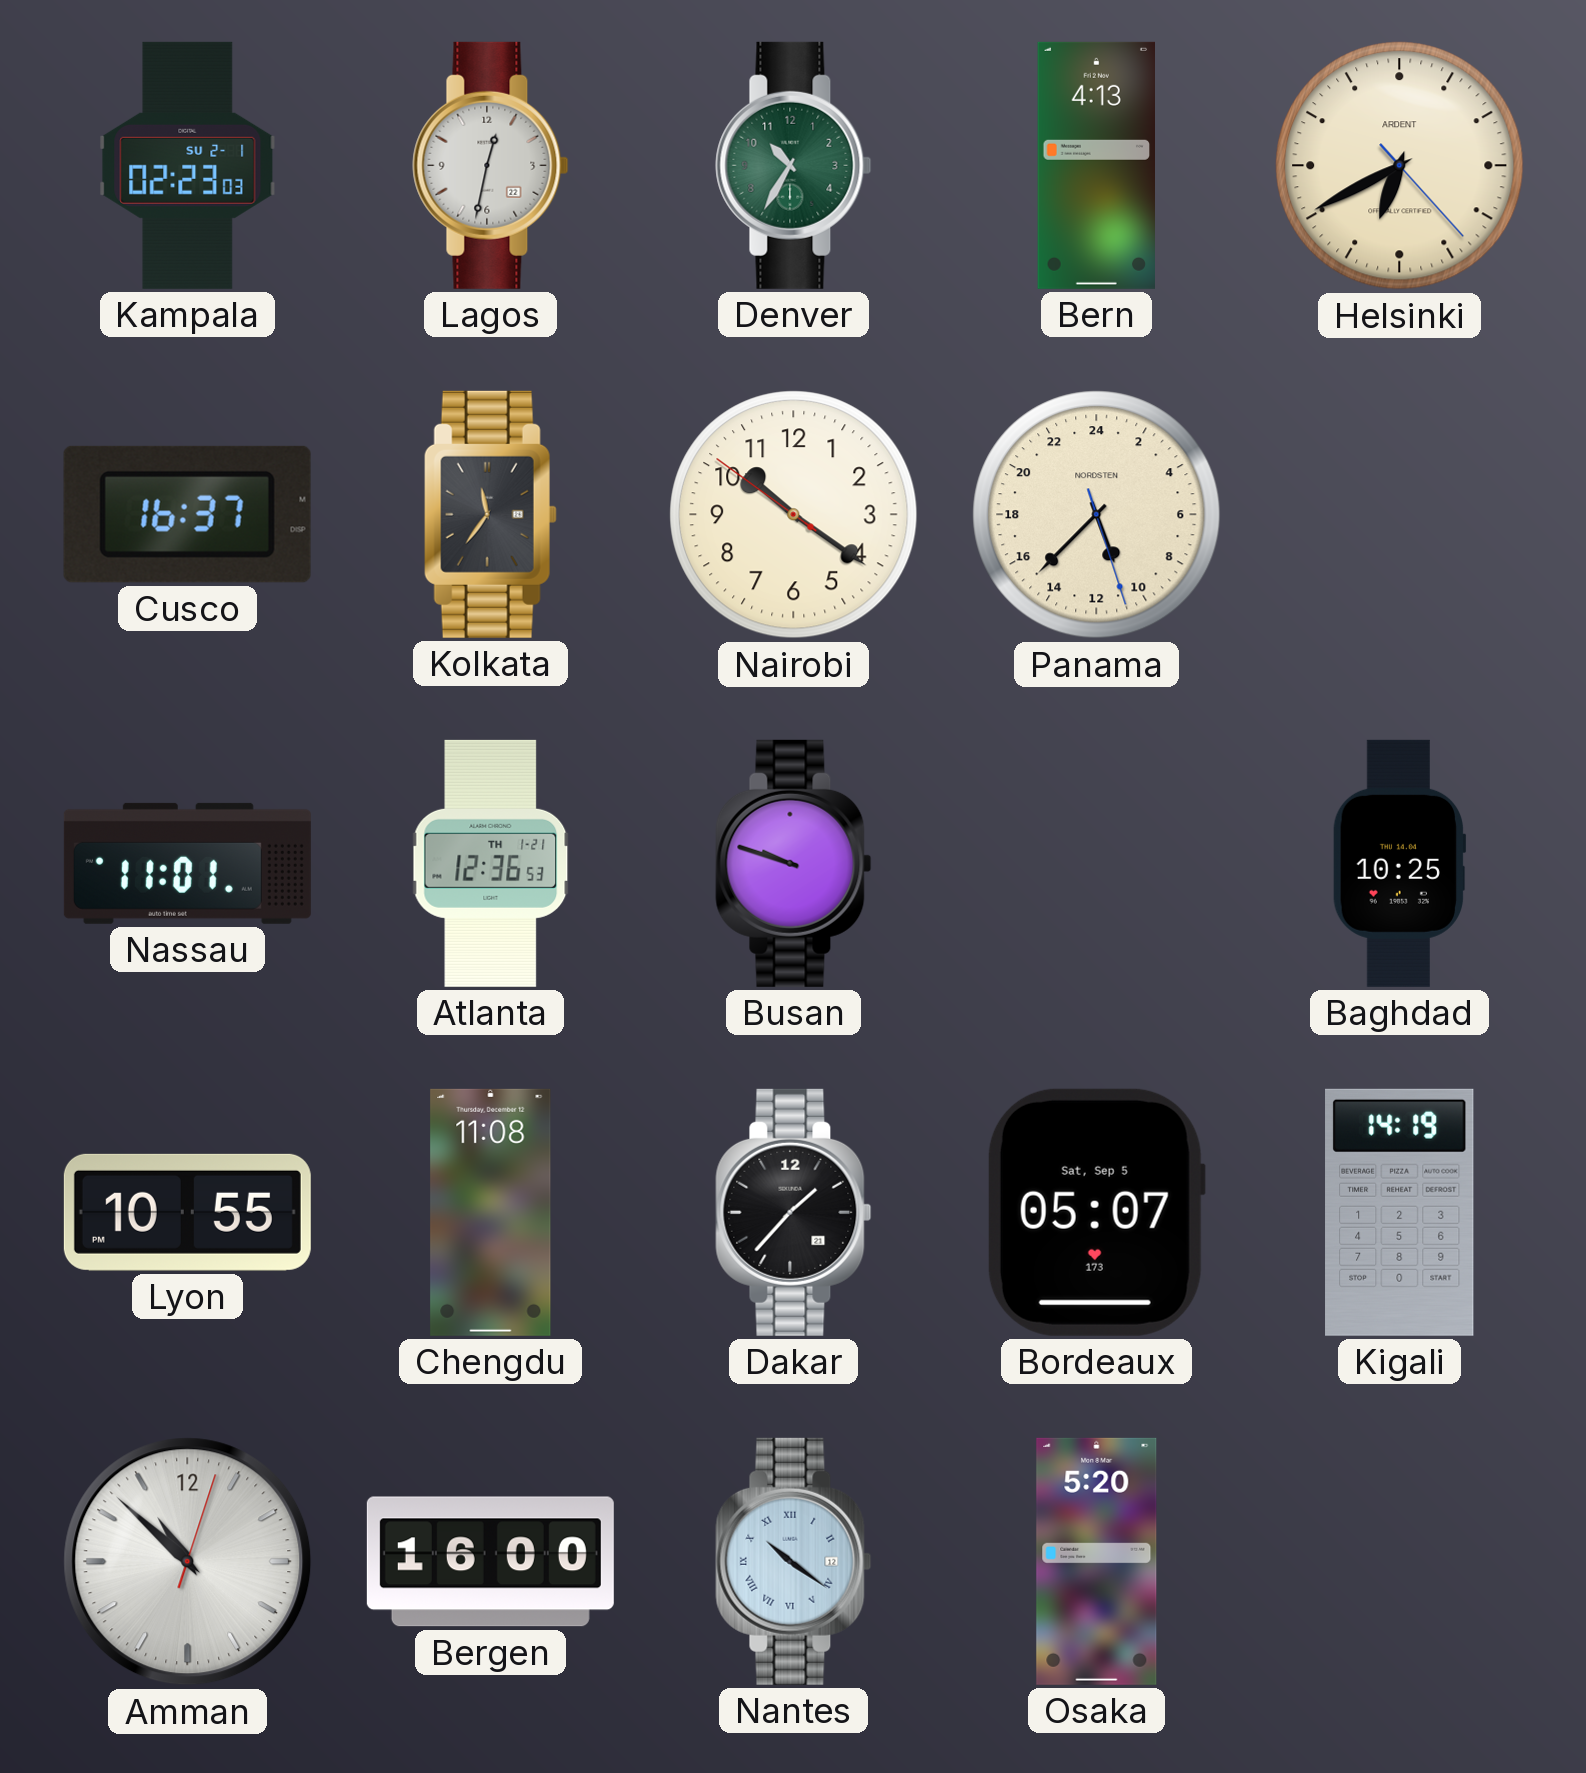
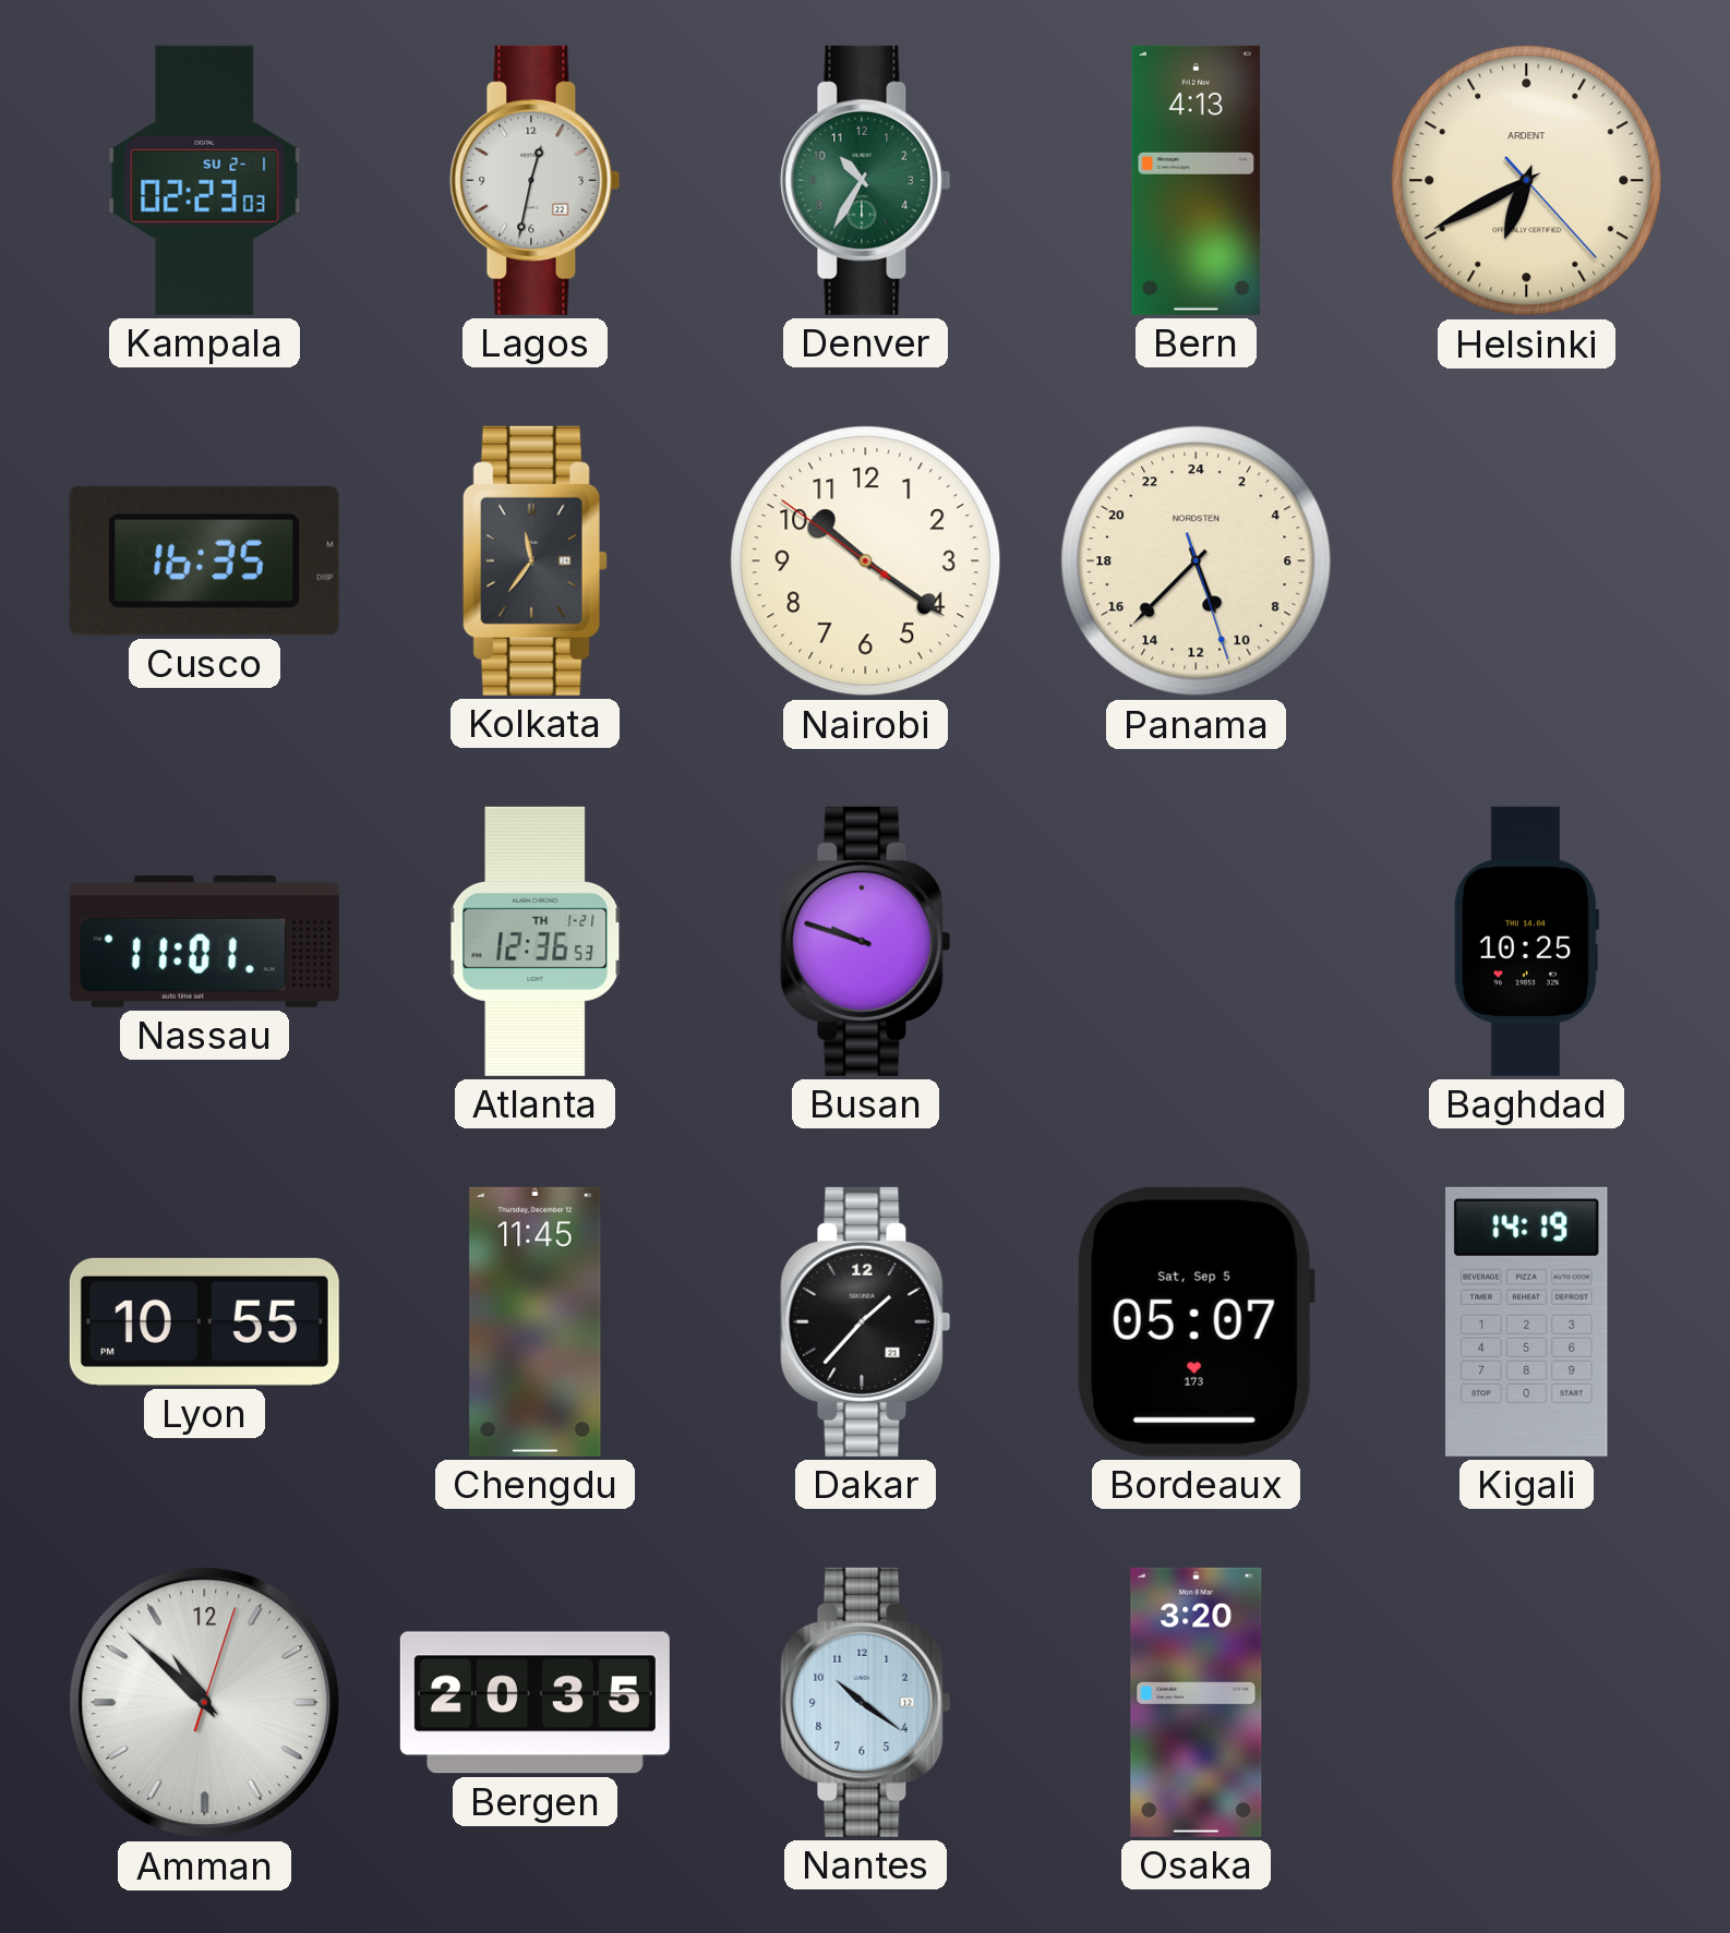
Cusco: 16:37 -> 16:35
Chengdu: 11:08 -> 11:45
Bergen: 16:00 -> 20:35
Nantes numerals: Roman -> Arabic
Osaka: 5:20 -> 3:20
